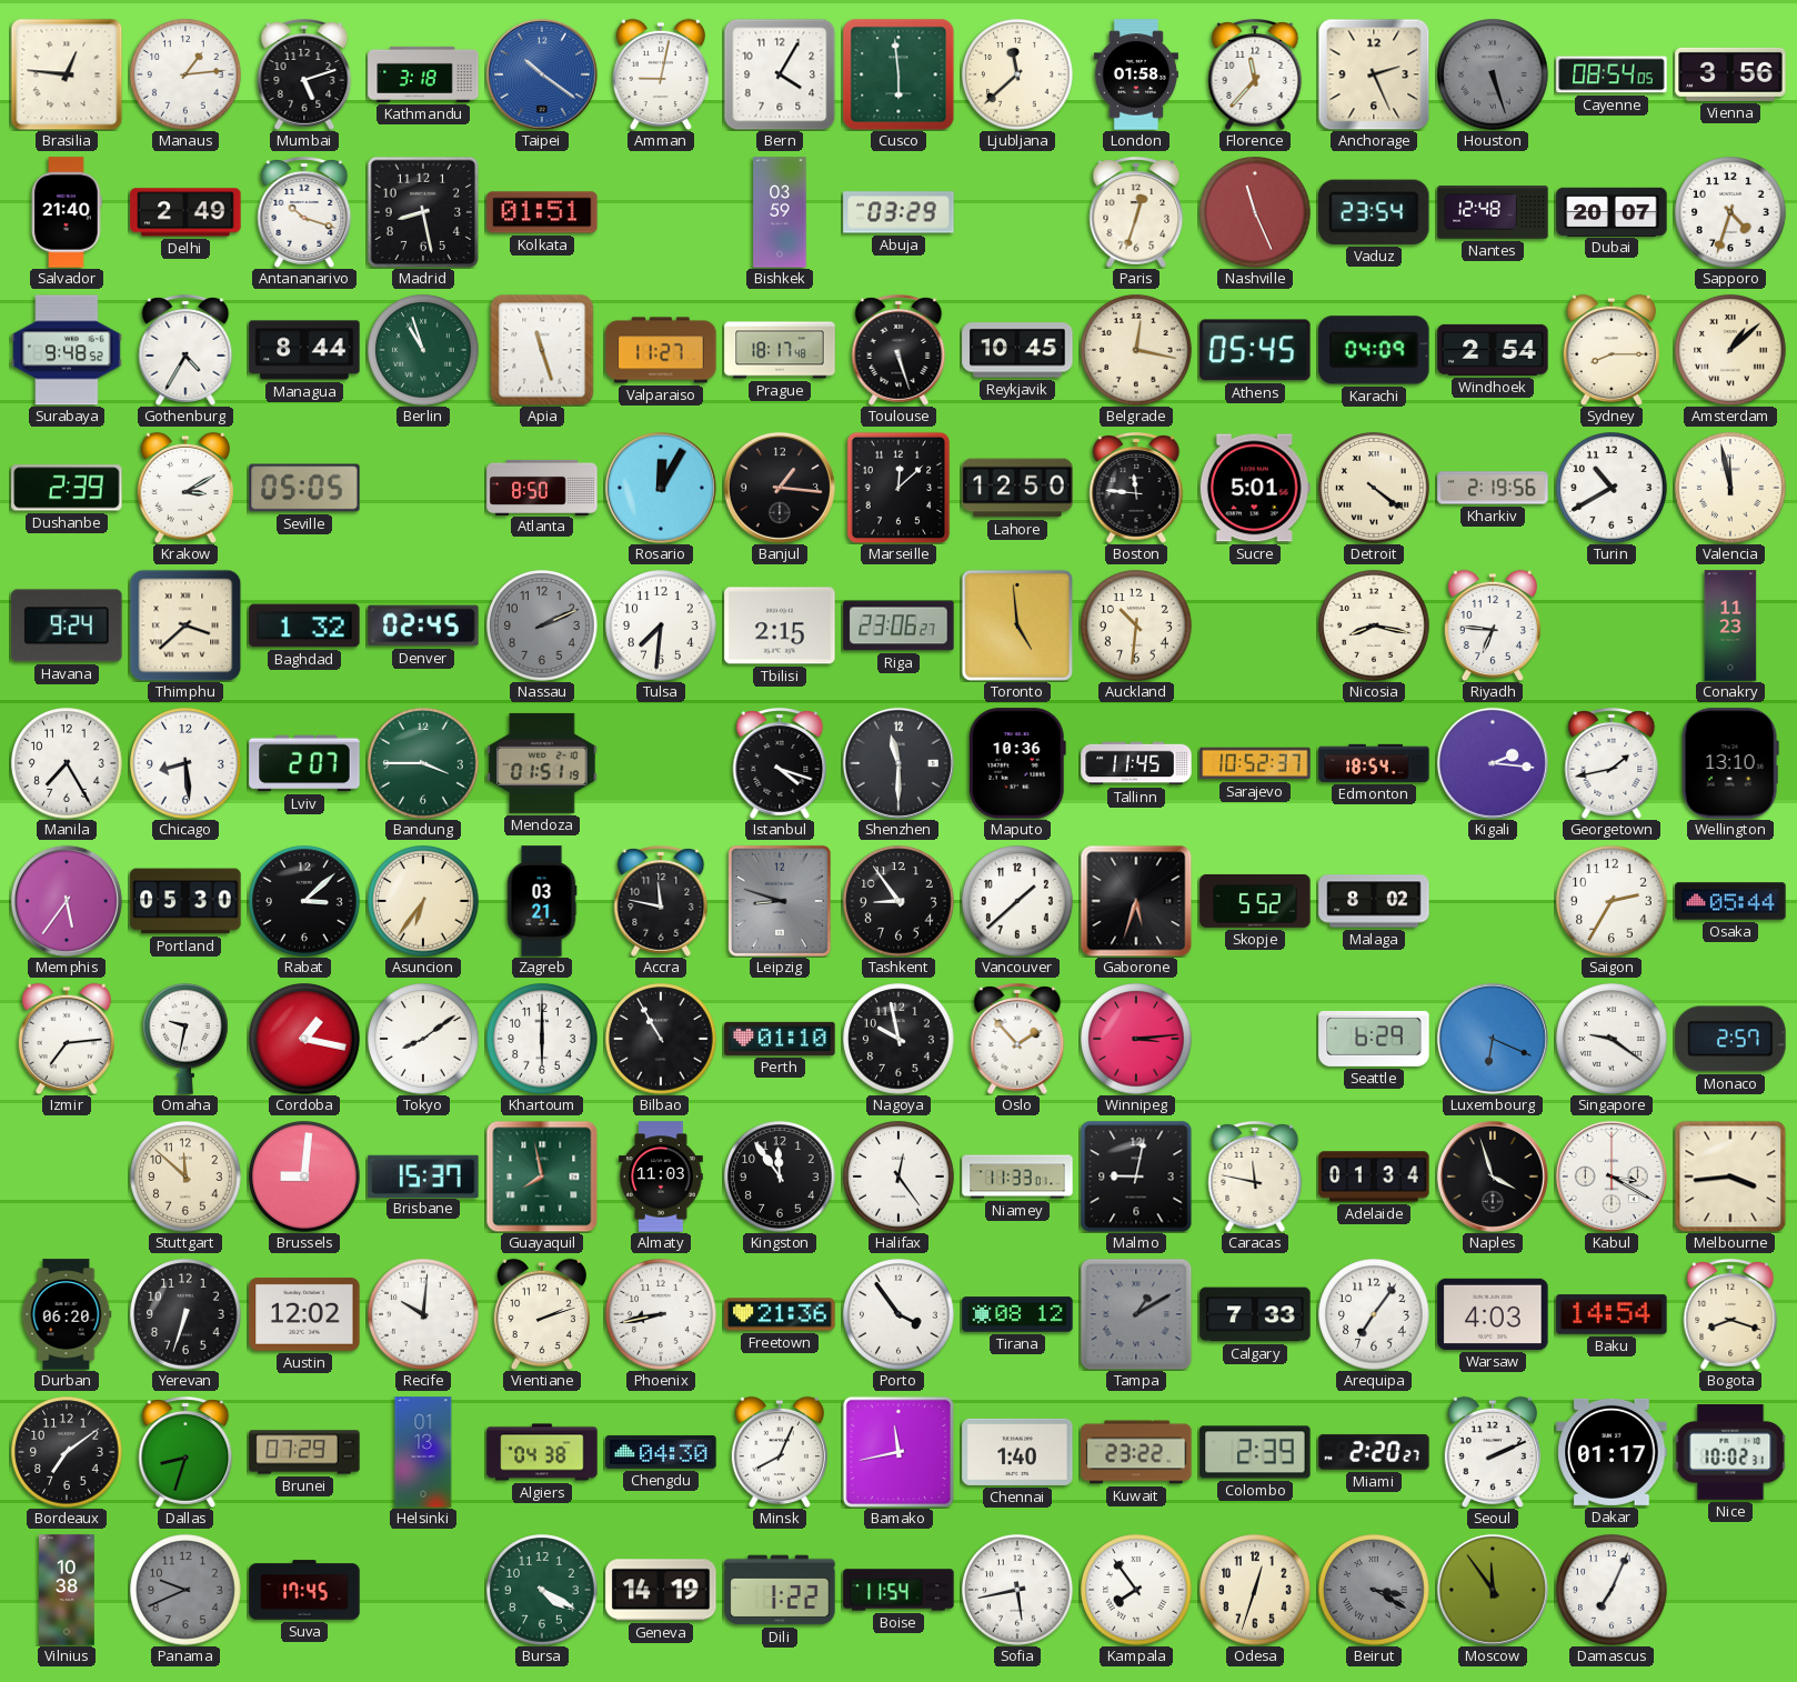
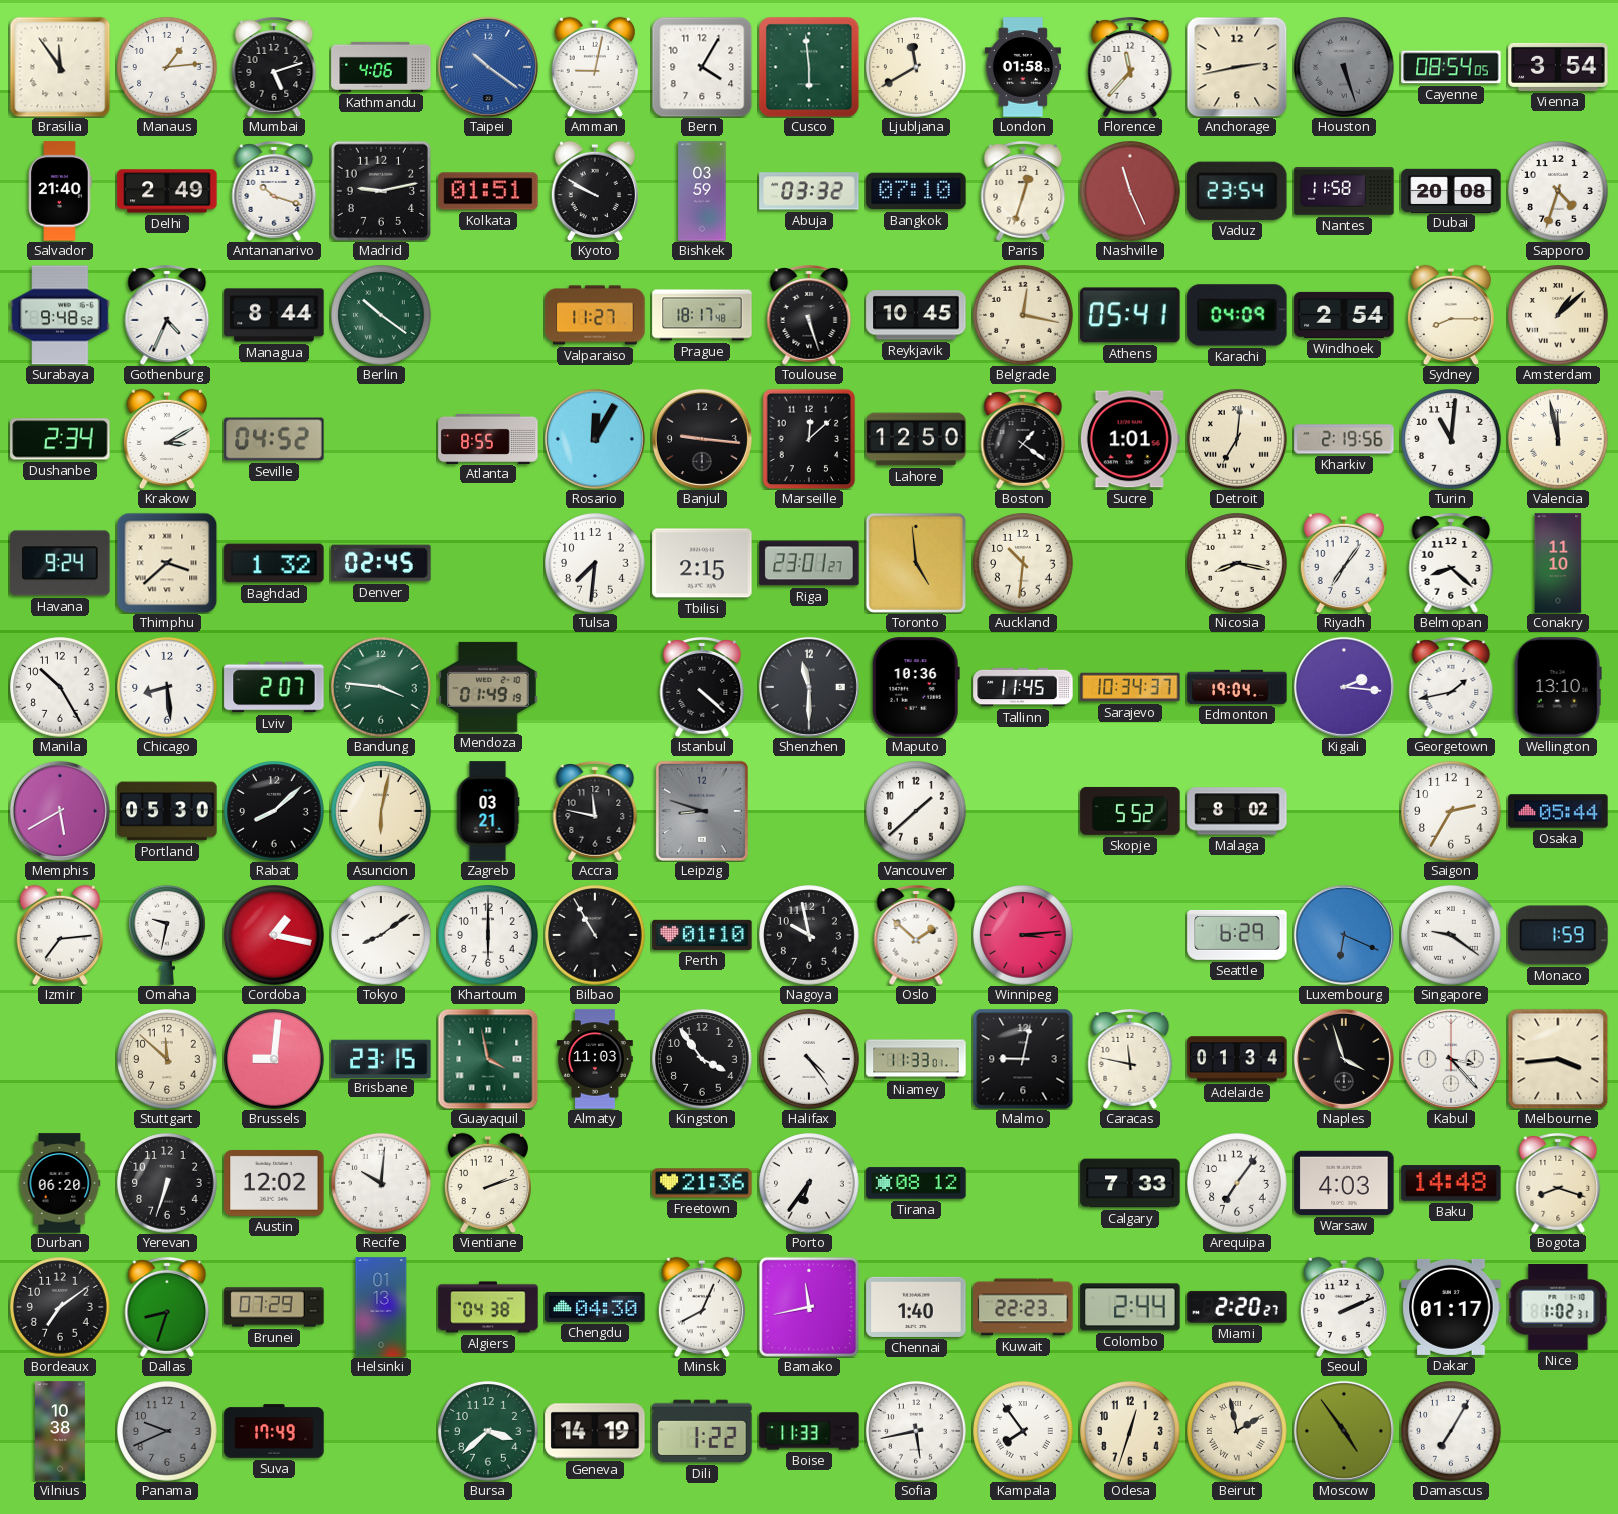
Brasilia: 12:46 -> 11:54
Kathmandu: 3:18 -> 4:06
Ljubljana: 11:38 -> 11:40
Anchorage: 2:26 -> 2:43
Vienna: 3:56 -> 3:54
Madrid: 8:28 -> 9:13
Kyoto: none -> 9:50
Abuja: 03:29 -> 03:32
Bangkok: none -> 07:10
Nantes: 12:48 -> 11:58
Dubai: 20:07 -> 20:08
Gothenburg: 4:35 -> 4:34
Berlin: 10:57 -> 10:21
Apia: 11:27 -> none
Athens: 05:45 -> 05:41
Dushanbe: 2:39 -> 2:34
Seville: 05:05 -> 04:52
Atlanta: 8:50 -> 8:55
Banjul: 1:16 -> 9:16
Boston: 11:46 -> 1:21
Sucre: 5:01 -> 1:01
Detroit: 4:21 -> 7:01
Turin: 10:40 -> 11:01
Nassau: 2:11 -> none
Riga: 23:06 -> 23:01
Riyadh: 6:46 -> 7:06
Belmopan: none -> 8:22
Conakry: 11:23 -> 11:10
Manila: 7:25 -> 10:25
Bandung: 3:45 -> 3:46
Mendoza: 01:51 -> 01:49
Istanbul: 4:18 -> 4:22
Sarajevo: 10:52 -> 10:34
Edmonton: 18:54 -> 19:04
Memphis: 5:36 -> 5:40
Rabat: 3:08 -> 8:08
Asuncion: 6:36 -> 6:02
Tashkent: 8:54 -> none
Gaborone: 5:33 -> none
Oslo: 1:53 -> 1:52
Monaco: 2:57 -> 1:59
Brisbane: 15:37 -> 23:15
Guayaquil: 7:58 -> 3:58
Kingston: 11:54 -> 3:54
Halifax: 12:24 -> 4:24
Kabul: 3:20 -> 3:23
Phoenix: 8:43 -> none
Porto: 3:54 -> 6:36
Tampa: 1:10 -> none
Baku: 14:54 -> 14:48
Kuwait: 23:22 -> 22:23
Colombo: 2:39 -> 2:44
Nice: 10:02 -> 1:02
Suva: 17:45 -> 17:49
Bursa: 4:20 -> 3:38
Boise: 11:54 -> 11:33
Beirut: 3:20 -> 1:58
Beirut dial: grey -> cream
Moscow: 11:54 -> 4:54
Damascus: 7:04 -> 7:05
